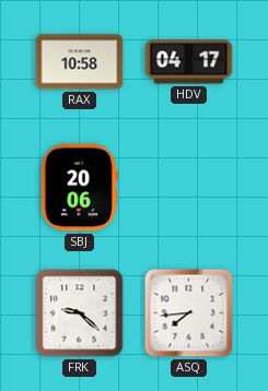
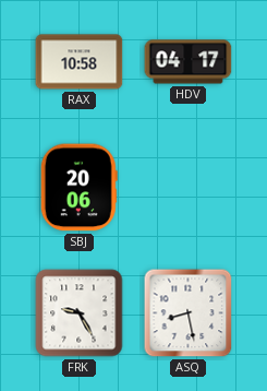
FRK: 9:22 -> 9:25
ASQ: 7:44 -> 8:28
